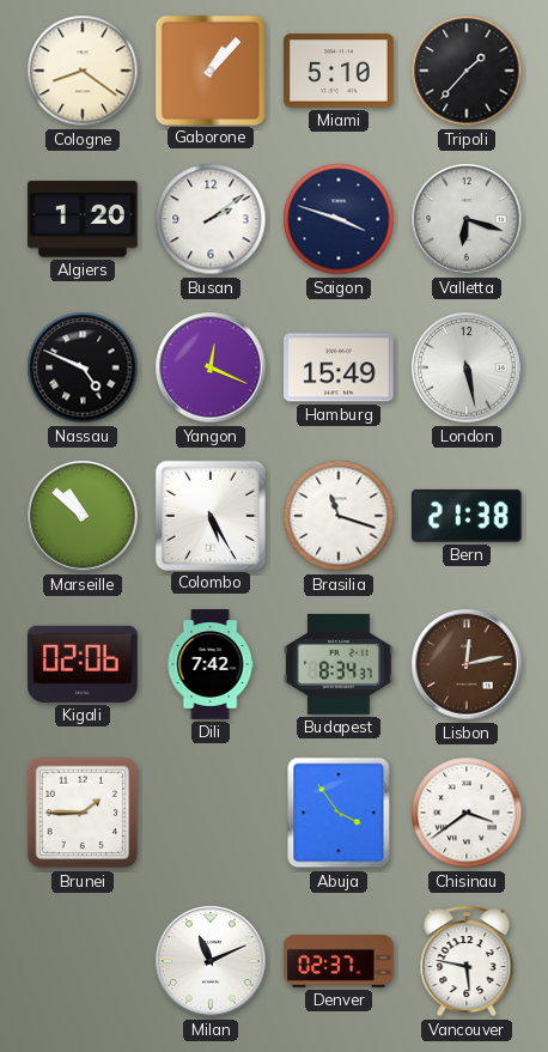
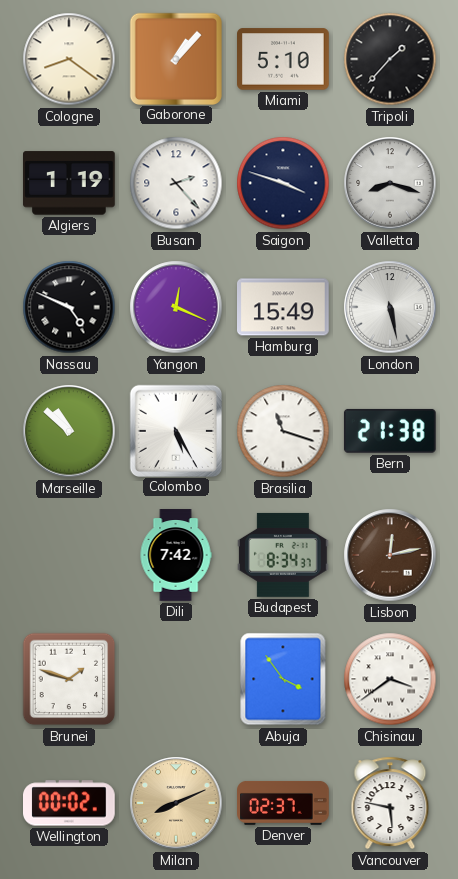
Algiers: 1:20 -> 1:19
Busan: 2:09 -> 2:23
Valletta: 6:18 -> 8:18
Kigali: 02:06 -> none
Brunei: 1:45 -> 1:48
Wellington: none -> 00:02
Milan: 11:11 -> 8:11
Milan dial: white -> champagne
